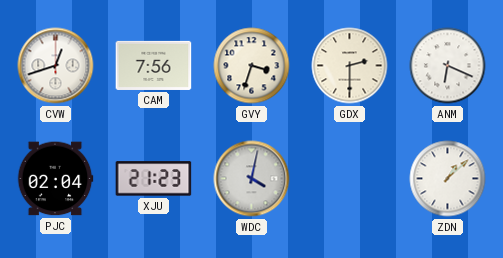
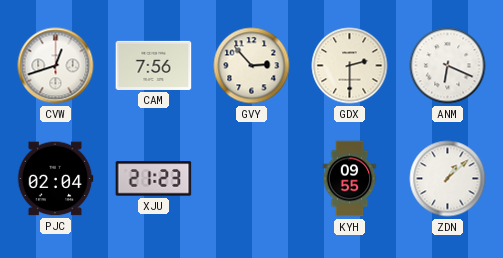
GVY: 3:33 -> 2:53
WDC: 4:02 -> none
KYH: none -> 09:55
